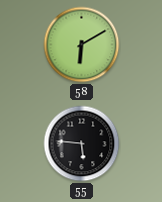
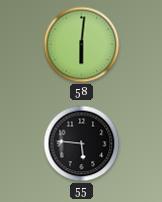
58: 6:10 -> 6:01
